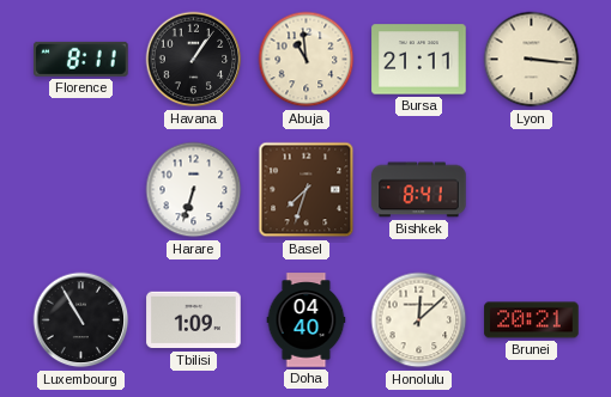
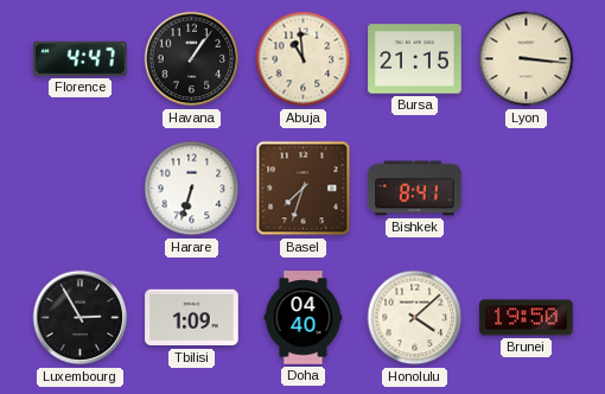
Florence: 8:11 -> 4:47
Bursa: 21:11 -> 21:15
Luxembourg: 10:55 -> 2:55
Honolulu: 12:08 -> 4:08
Brunei: 20:21 -> 19:50
